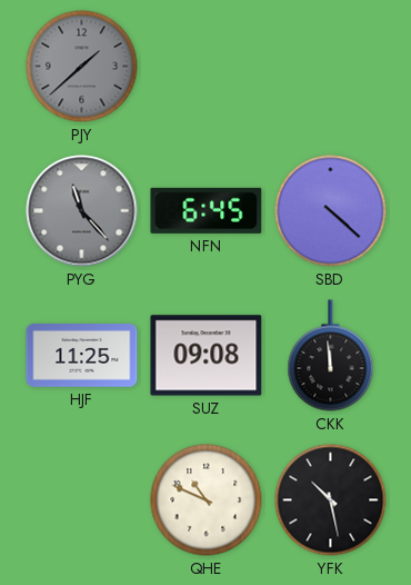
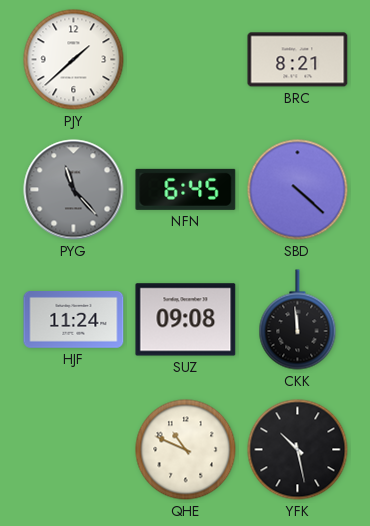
PJY dial: grey -> white
BRC: none -> 8:21
HJF: 11:25 -> 11:24
